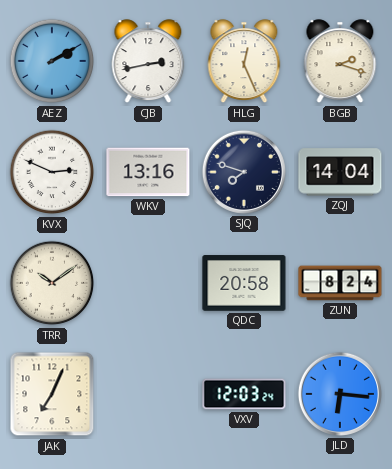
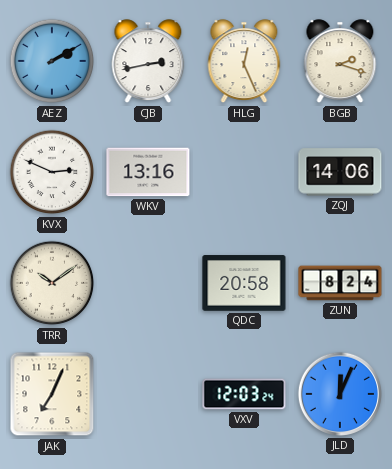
SJQ: 7:48 -> none
ZQJ: 14:04 -> 14:06
JLD: 6:16 -> 12:04
